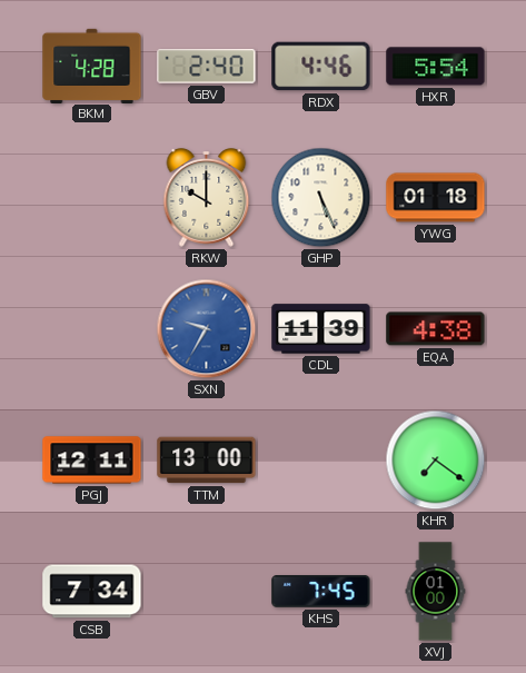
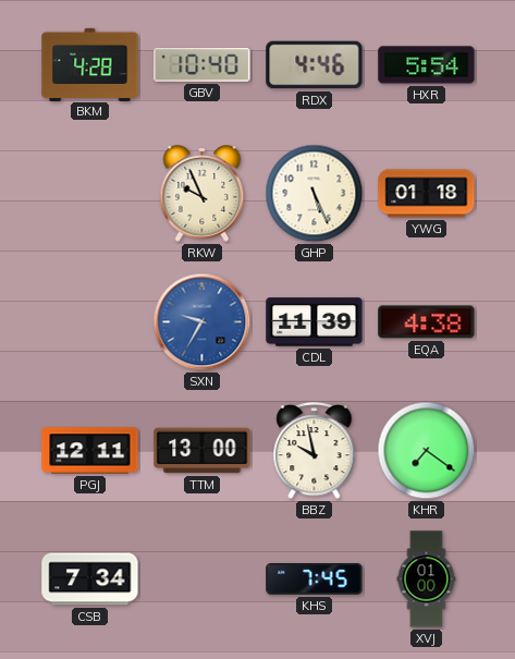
GBV: 2:40 -> 10:40
RKW: 10:00 -> 9:56
BBZ: none -> 9:58
